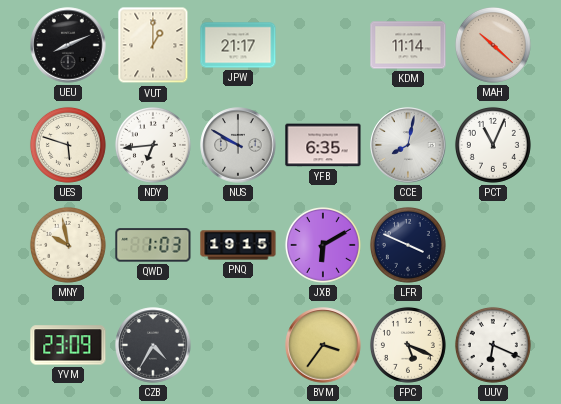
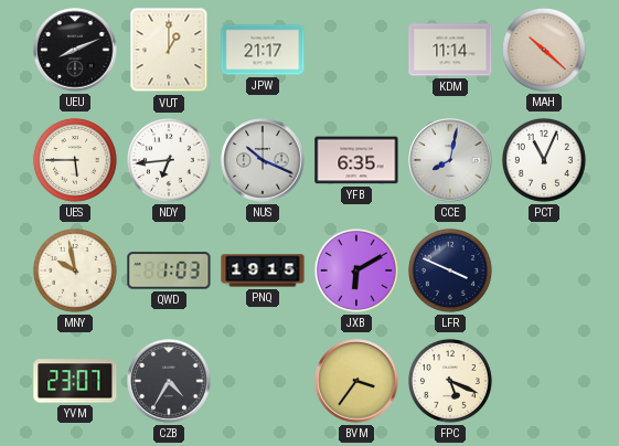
UES: 5:48 -> 5:45
NUS: 9:50 -> 10:19
YVM: 23:09 -> 23:07
UUV: 6:19 -> none
